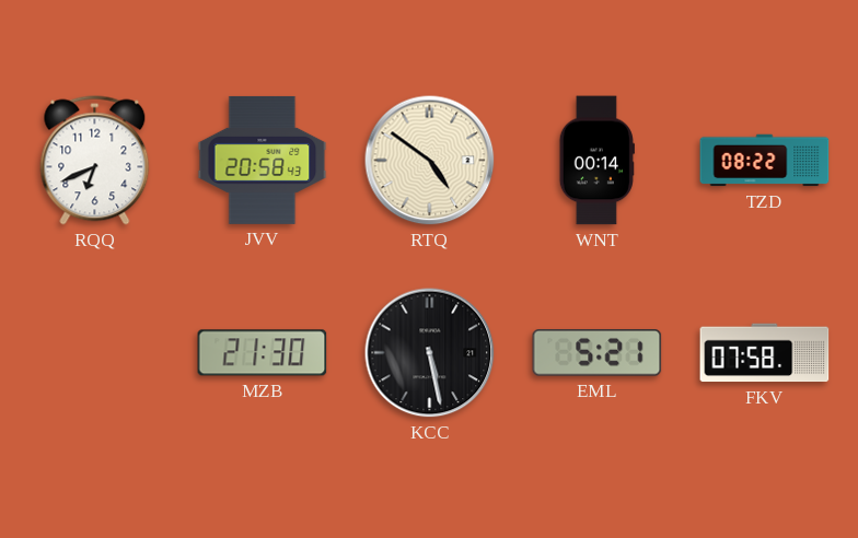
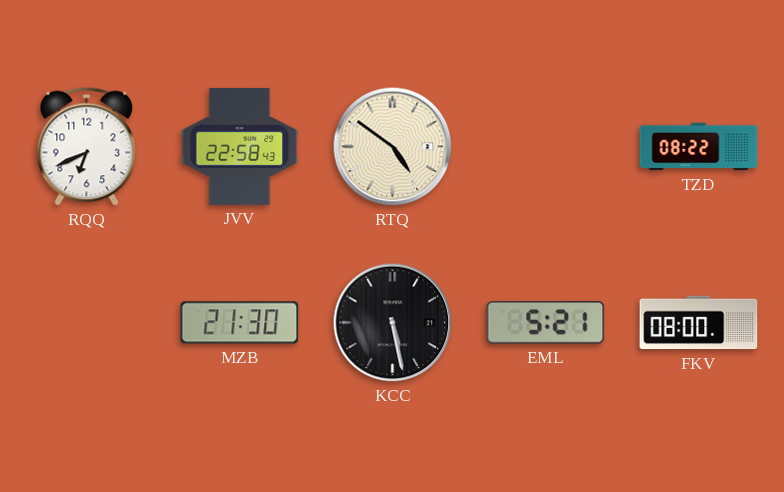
JVV: 20:58 -> 22:58
WNT: 00:14 -> none
FKV: 07:58 -> 08:00
